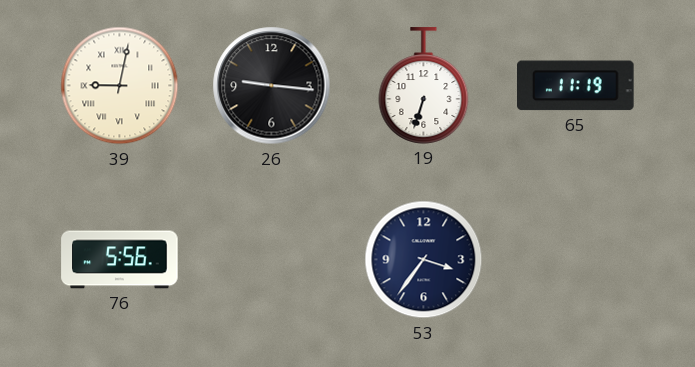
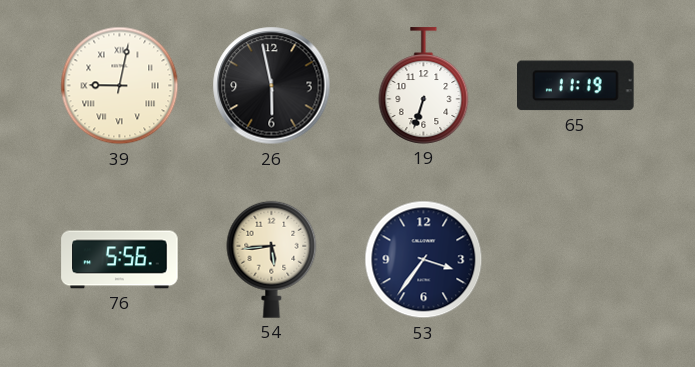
26: 9:16 -> 5:58
54: none -> 5:44
